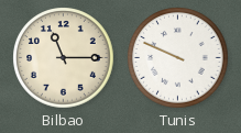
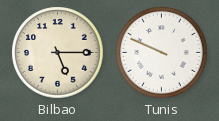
Bilbao: 11:15 -> 5:15
